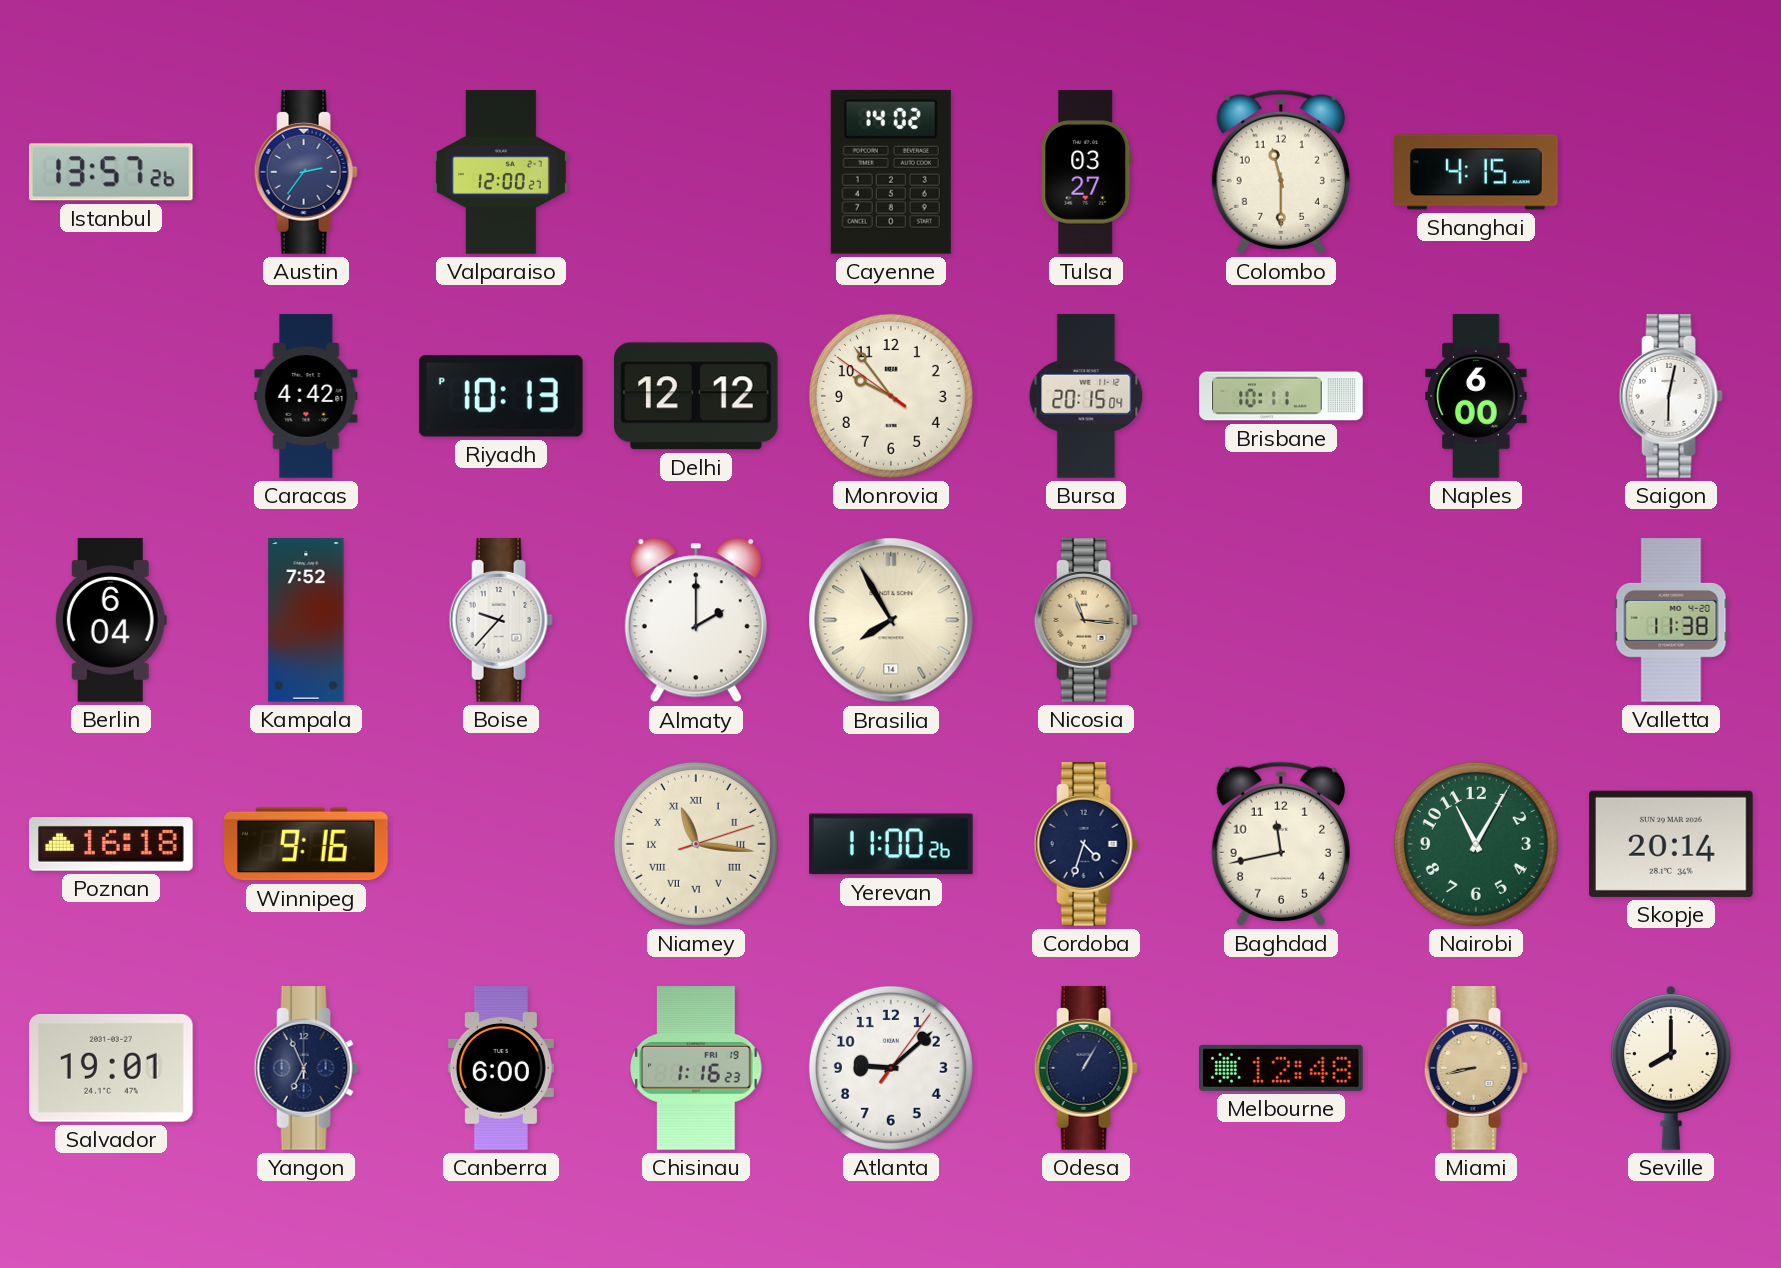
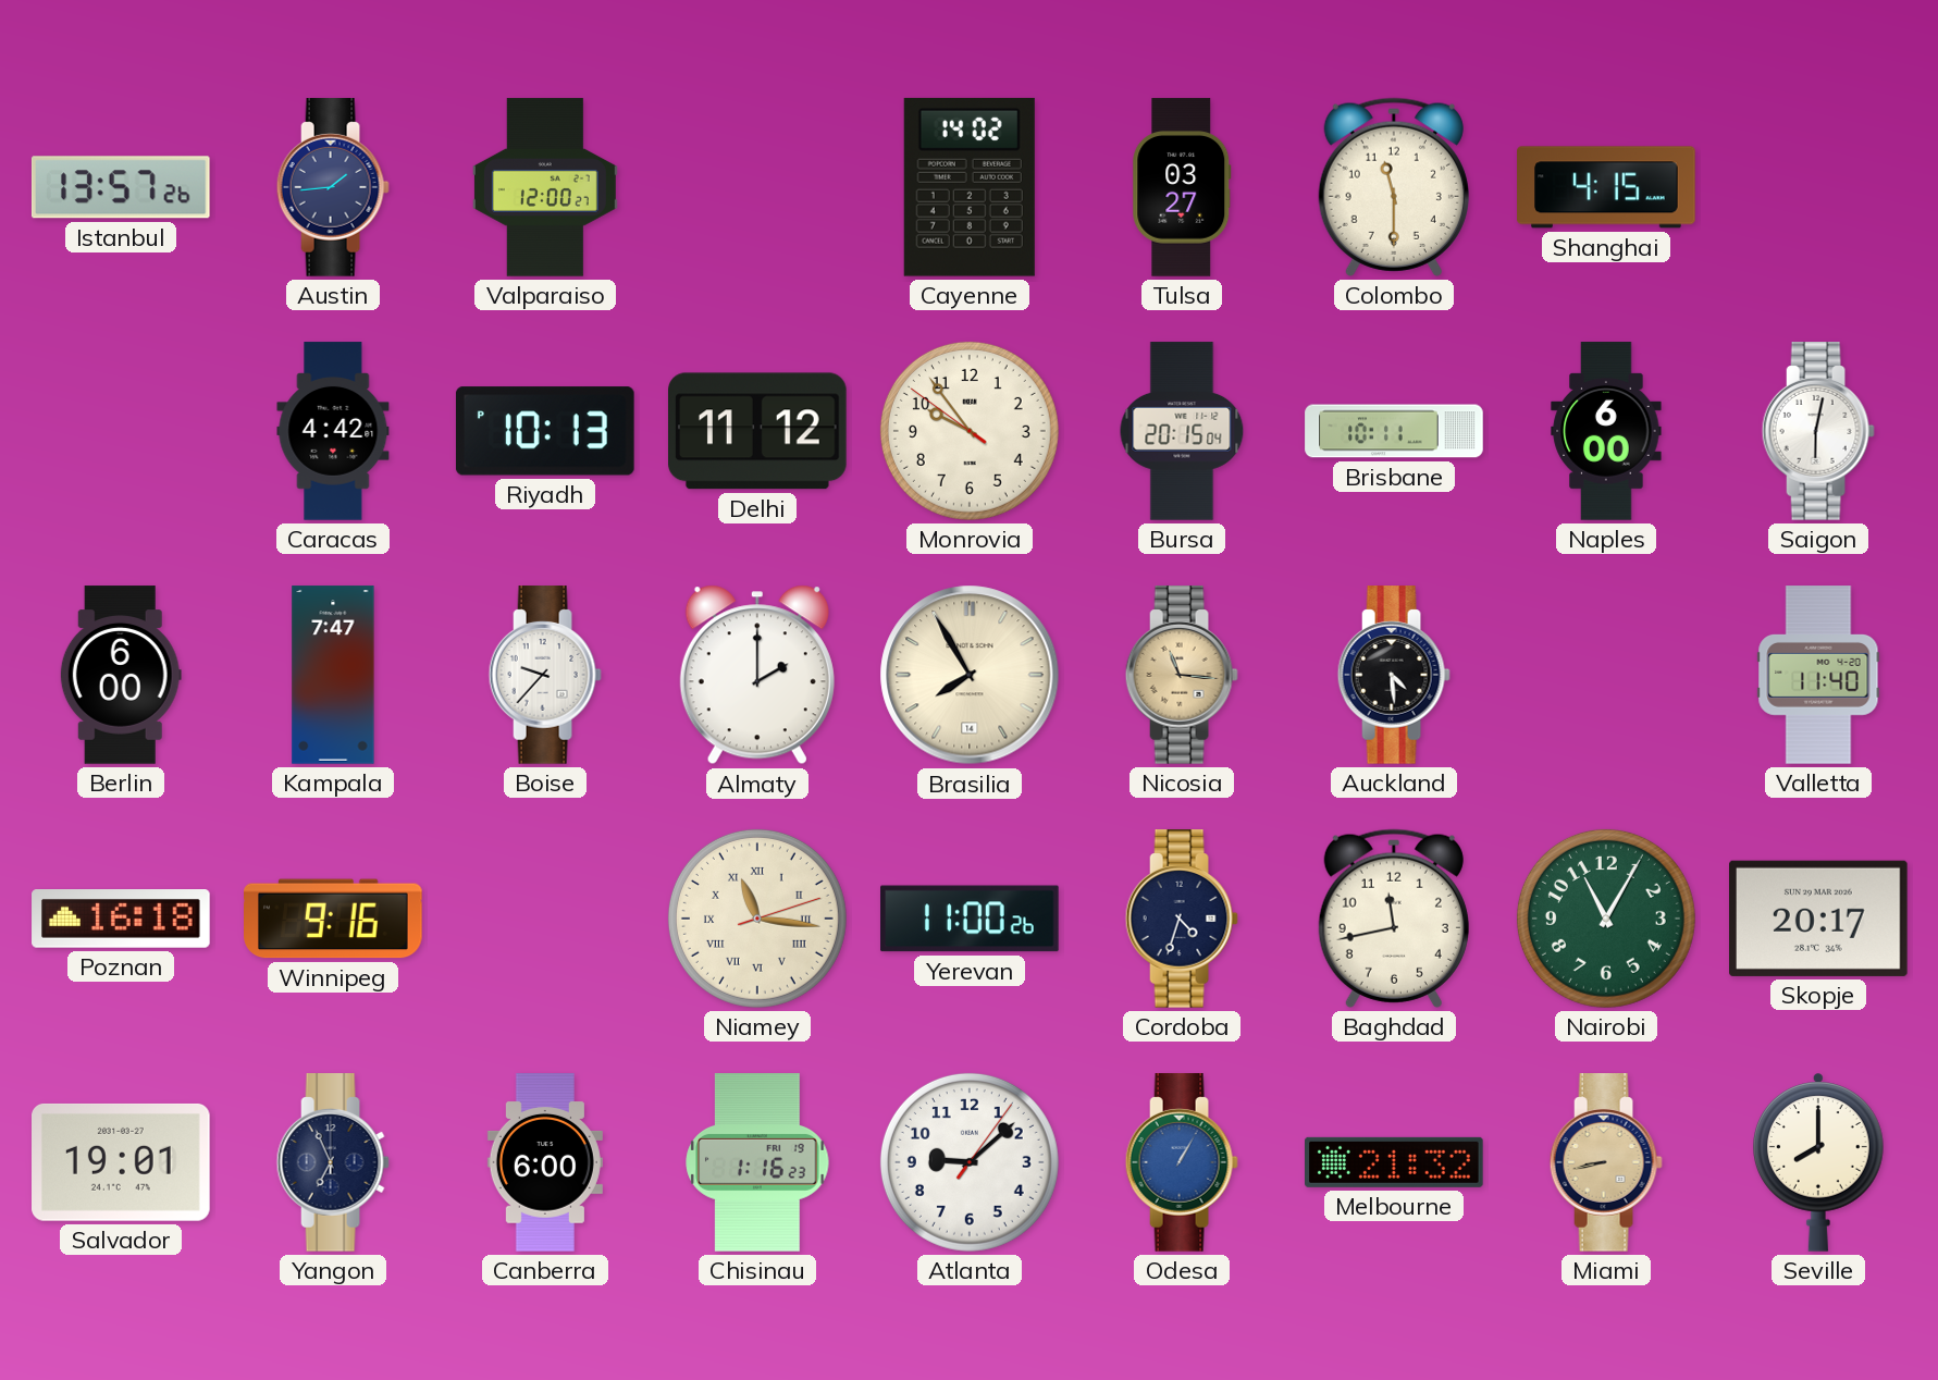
Austin: 2:36 -> 1:44
Delhi: 12:12 -> 11:12
Berlin: 6:04 -> 6:00
Kampala: 7:52 -> 7:47
Auckland: none -> 4:29
Valletta: 11:38 -> 11:40
Skopje: 20:14 -> 20:17
Odesa dial: navy -> blue
Melbourne: 12:48 -> 21:32
